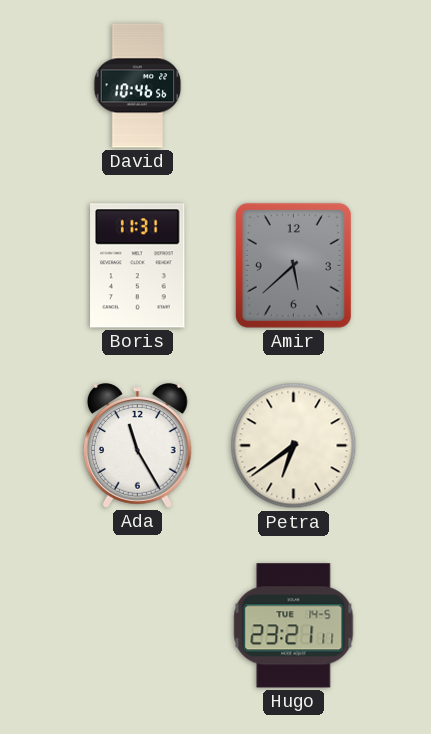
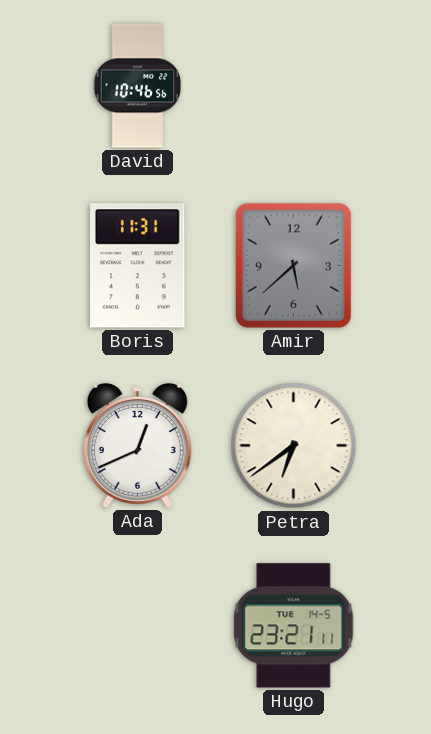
Ada: 11:25 -> 12:41
